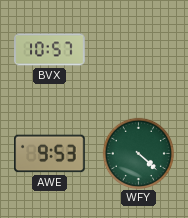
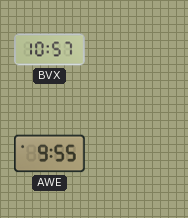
AWE: 9:53 -> 9:55
WFY: 4:22 -> none
